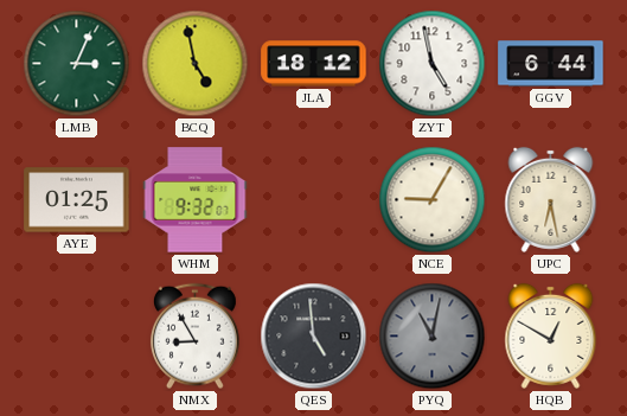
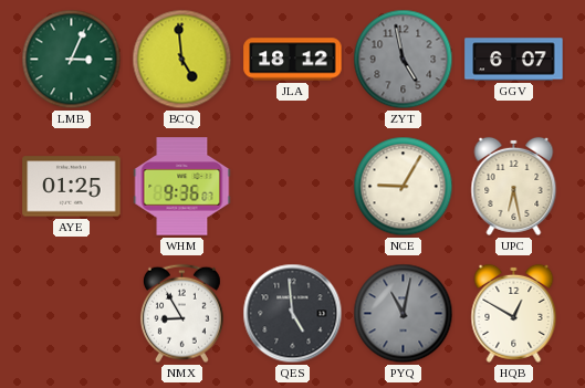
BCQ: 4:58 -> 4:59
ZYT dial: white -> grey
GGV: 6:44 -> 6:07
WHM: 9:32 -> 9:36
